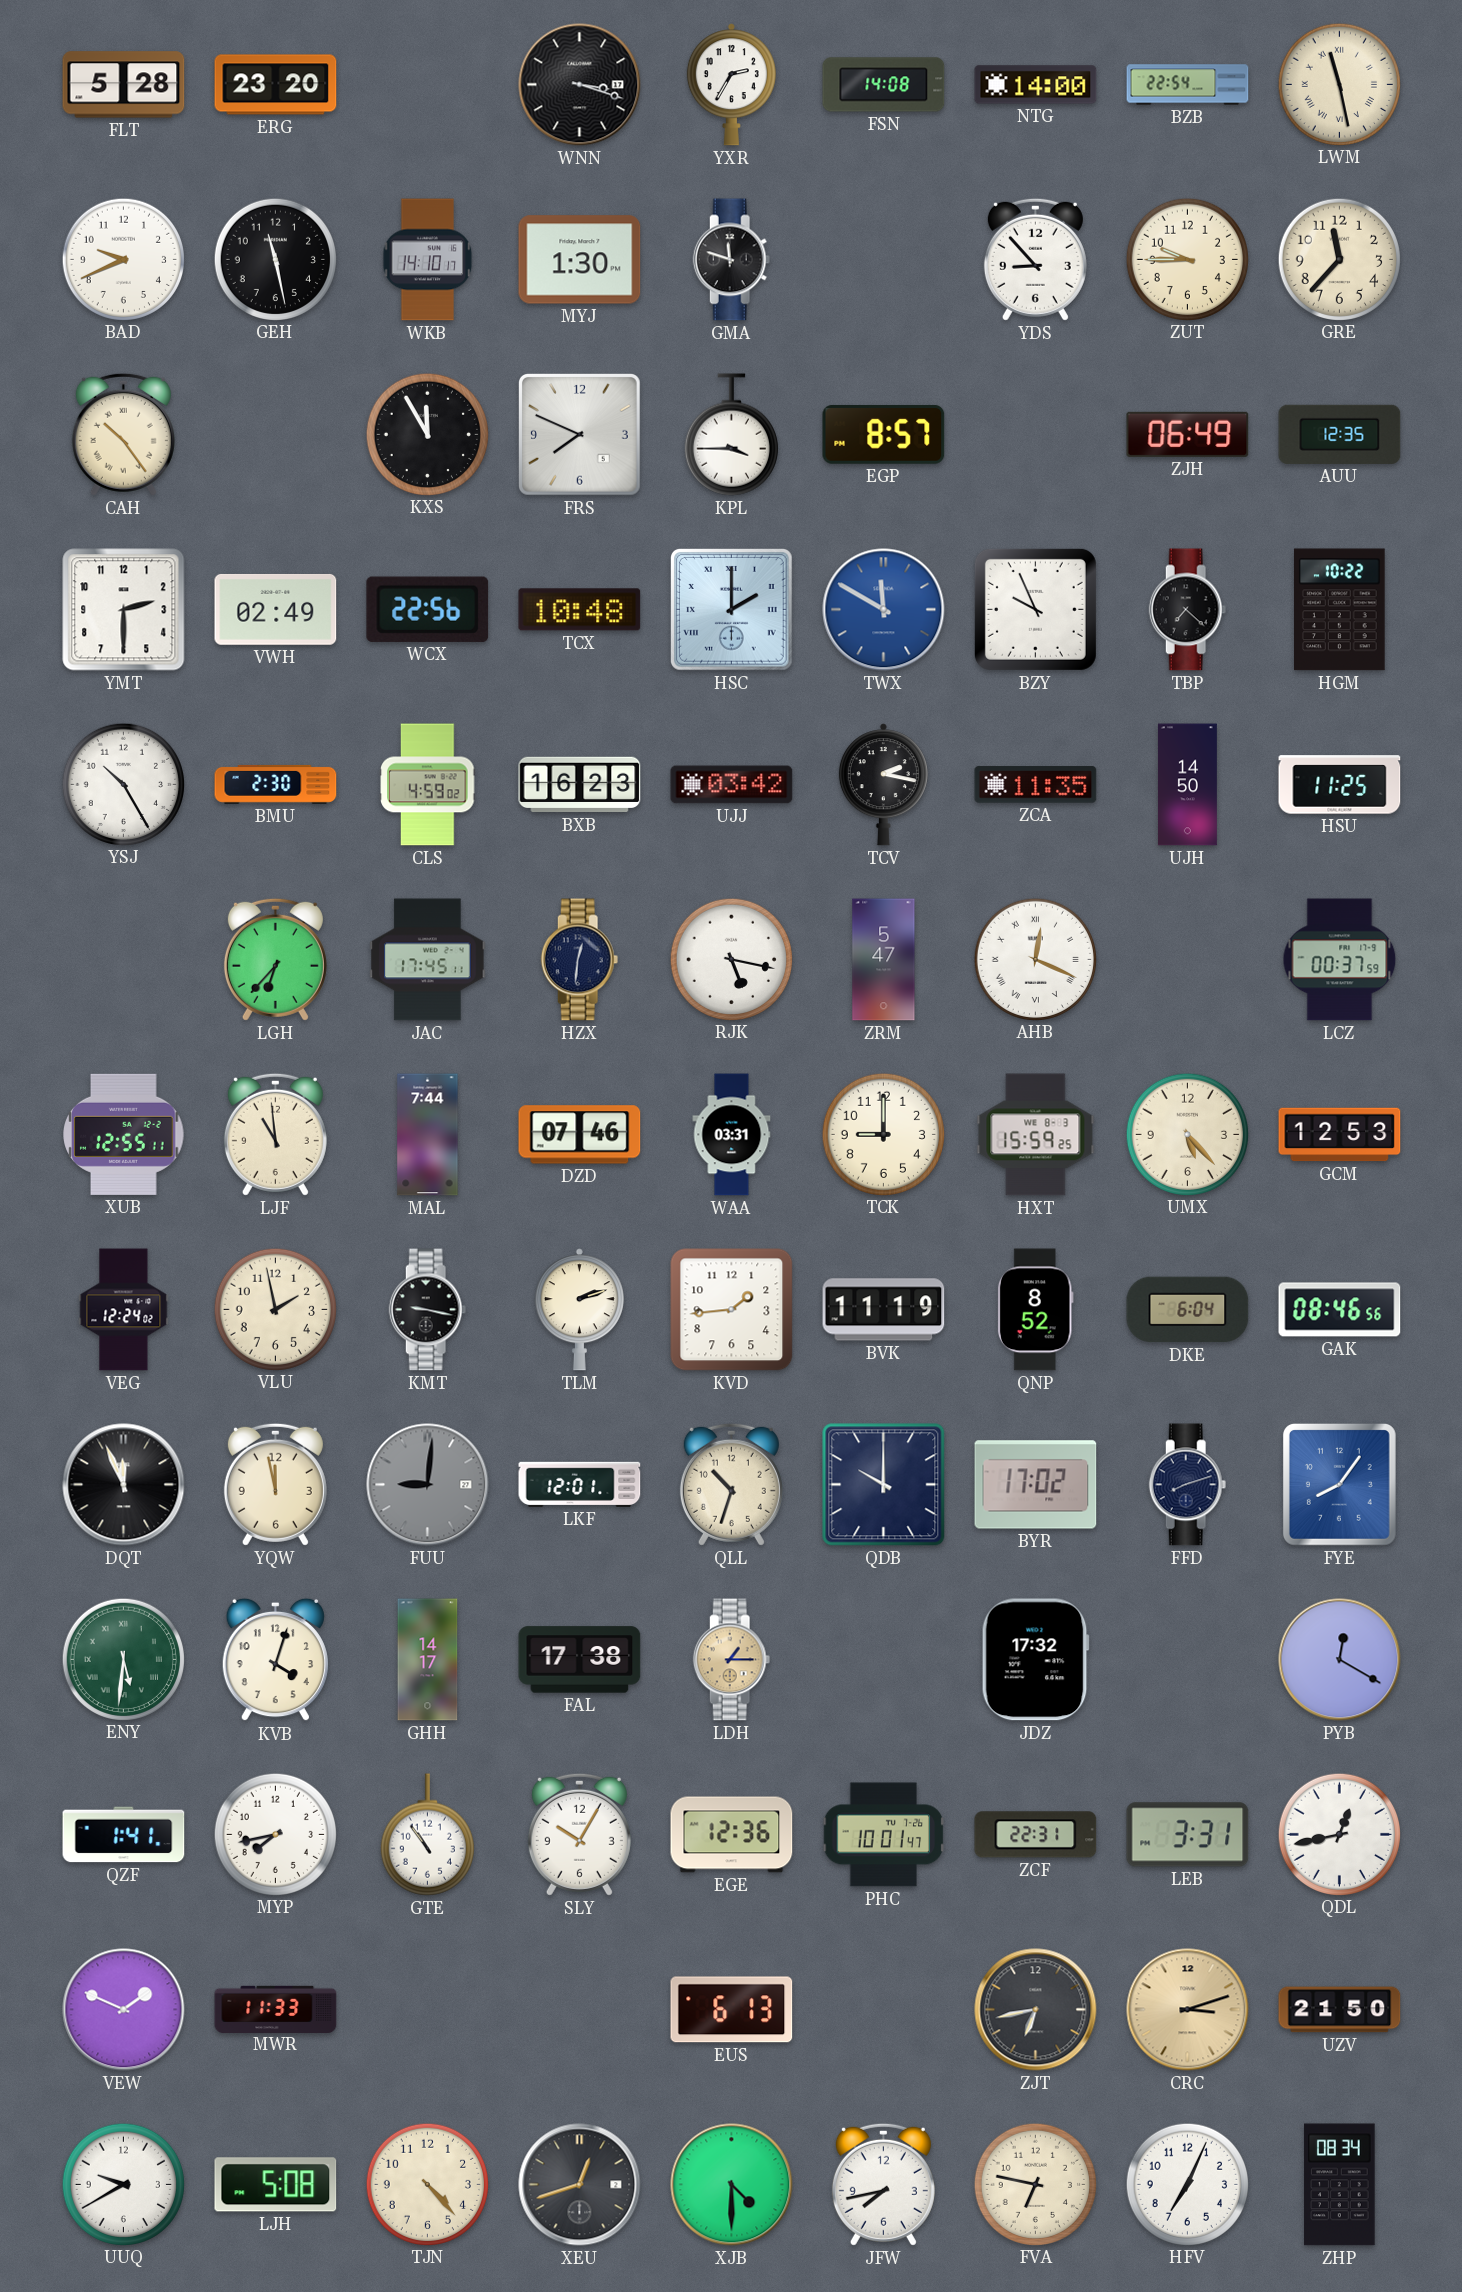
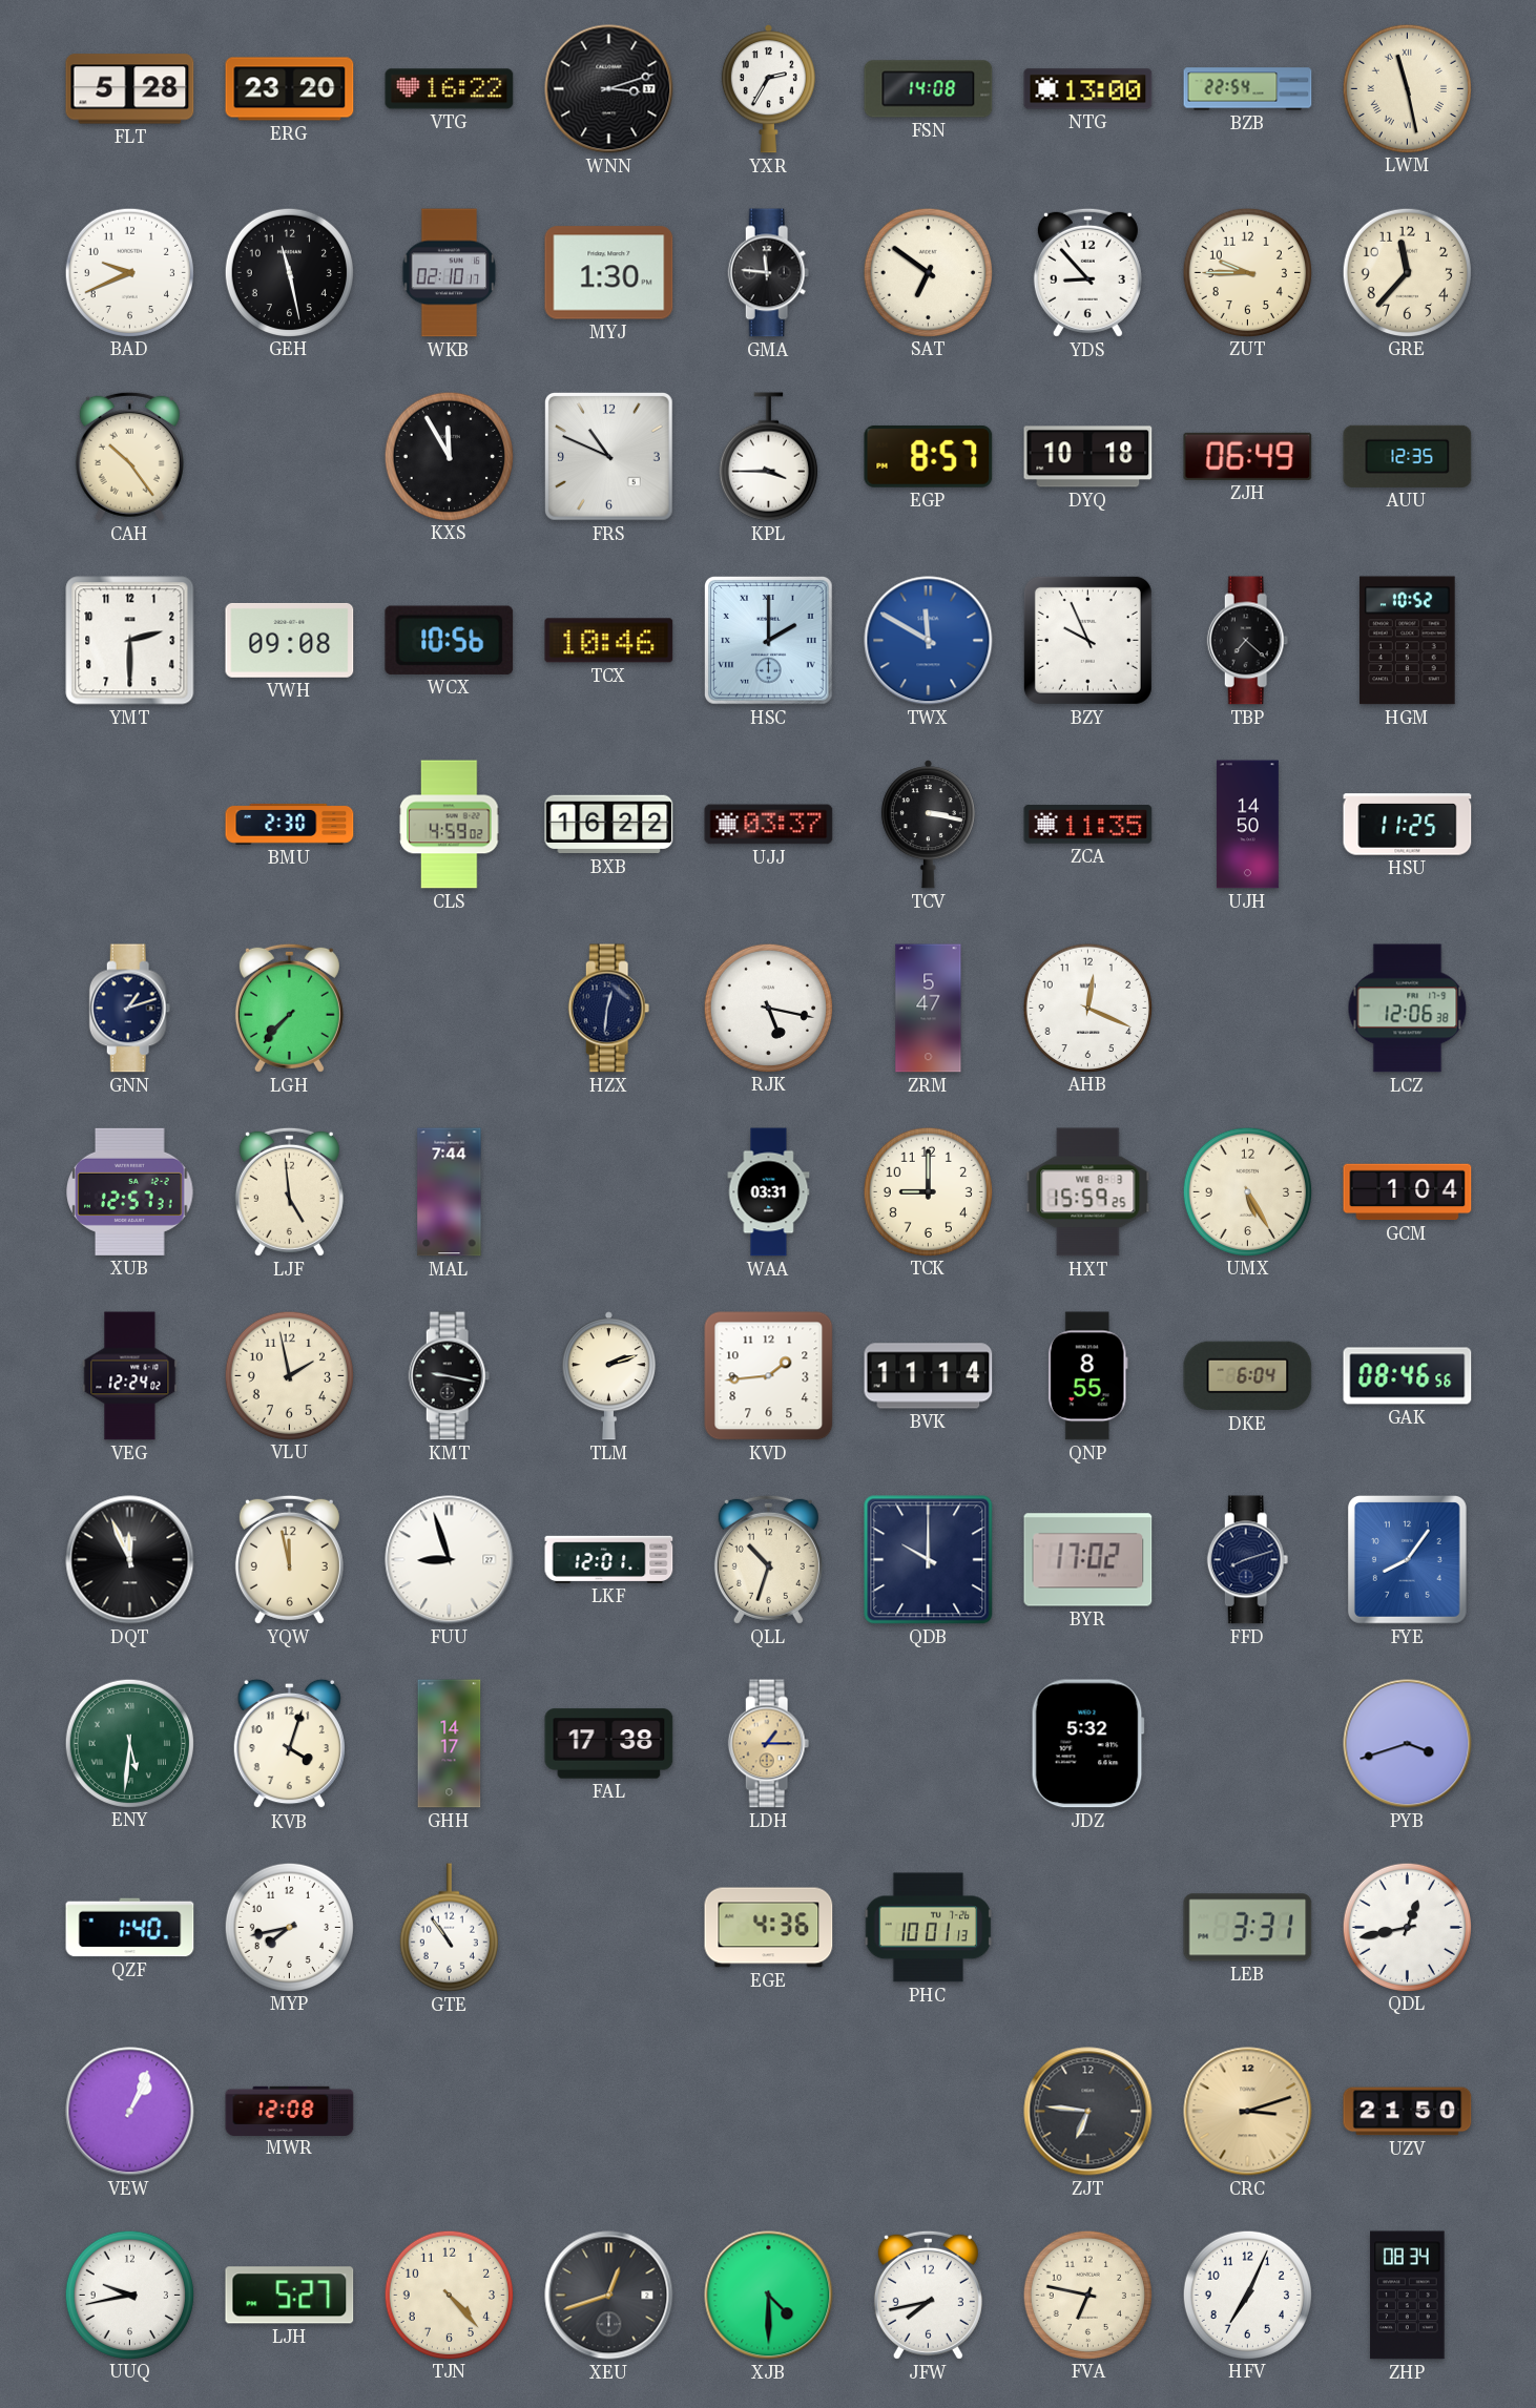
VTG: none -> 16:22
WNN: 3:18 -> 3:12
NTG: 14:00 -> 13:00
WKB: 14:10 -> 02:10
GMA: 11:48 -> 11:46
SAT: none -> 6:51
FRS: 7:49 -> 10:49
DYQ: none -> 10:18
VWH: 02:49 -> 09:08
WCX: 22:56 -> 10:56
TCX: 10:48 -> 10:46
HGM: 10:22 -> 10:52
YSJ: 10:25 -> none
BXB: 16:23 -> 16:22
UJJ: 03:42 -> 03:37
TCV: 2:17 -> 3:17
GNN: none -> 1:12
LGH: 6:37 -> 7:37
JAC: 17:45 -> none
AHB numerals: Roman -> Arabic
LCZ: 00:37 -> 12:06
XUB: 12:55 -> 12:57
LJF: 10:59 -> 4:59
DZD: 07:46 -> none
UMX: 5:23 -> 5:25
GCM: 12:53 -> 1:04
BVK: 11:19 -> 11:14
QNP: 8:52 -> 8:55
FUU: 9:01 -> 8:57
FUU dial: grey -> white
JDZ: 17:32 -> 5:32
PYB: 12:20 -> 3:42
QZF: 1:41 -> 1:40
SLY: 10:05 -> none
EGE: 12:36 -> 4:36
PHC: 10:01:47 -> 10:01:13
ZCF: 22:31 -> none
VEW: 1:49 -> 1:04
MWR: 11:33 -> 12:08
EUS: 6:13 -> none
ZJT: 6:43 -> 6:46
UUQ: 9:40 -> 9:43
LJH: 5:08 -> 5:27
